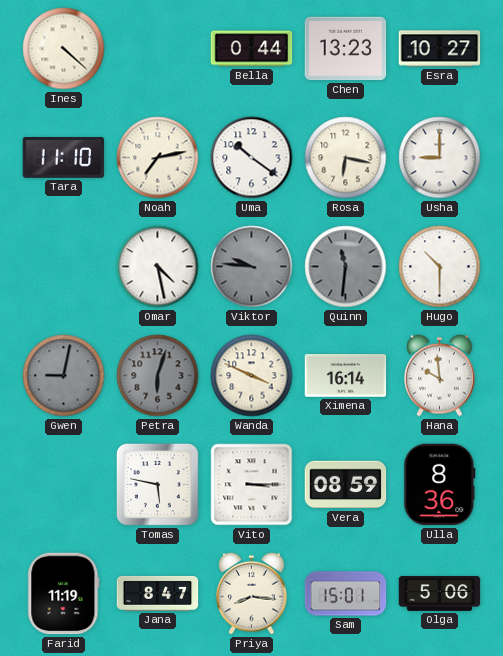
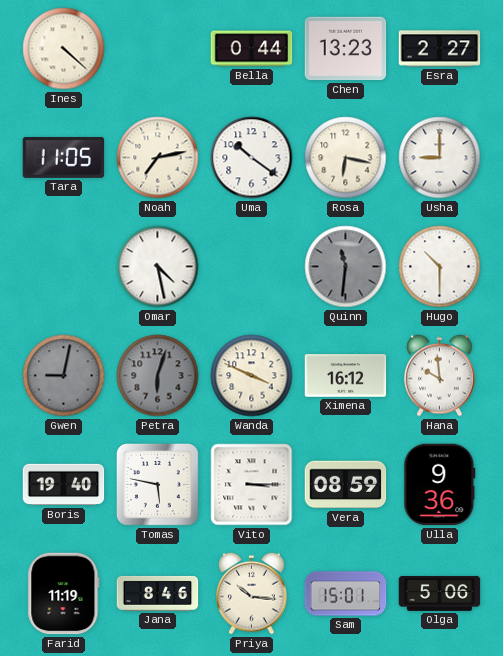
Esra: 10:27 -> 2:27
Tara: 11:10 -> 11:05
Viktor: 9:46 -> none
Ximena: 16:14 -> 16:12
Boris: none -> 19:40
Ulla: 8:36 -> 9:36
Jana: 8:47 -> 8:46
Priya: 8:16 -> 10:16
